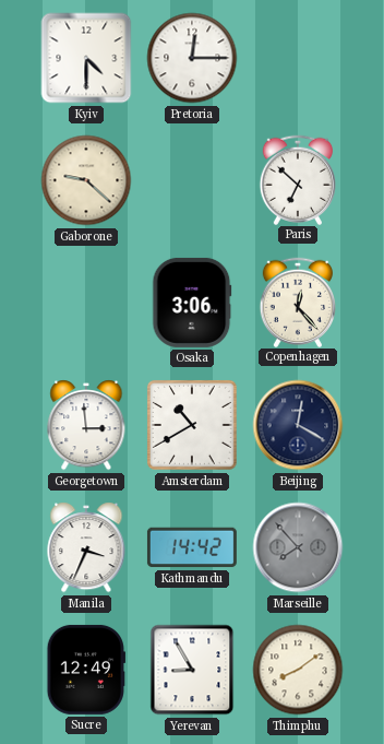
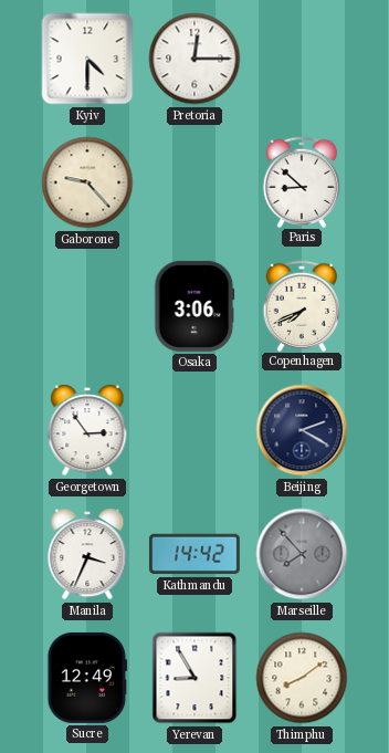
Gaborone: 9:22 -> 9:23
Paris: 6:52 -> 8:52
Copenhagen: 12:23 -> 7:41
Georgetown: 2:59 -> 2:54
Amsterdam: 10:40 -> none
Beijing: 12:20 -> 2:20
